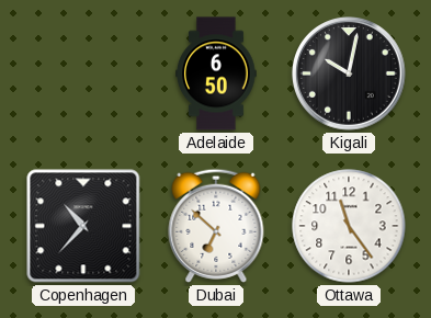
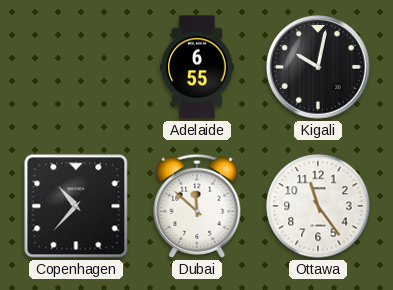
Adelaide: 6:50 -> 6:55
Dubai: 6:52 -> 11:52
